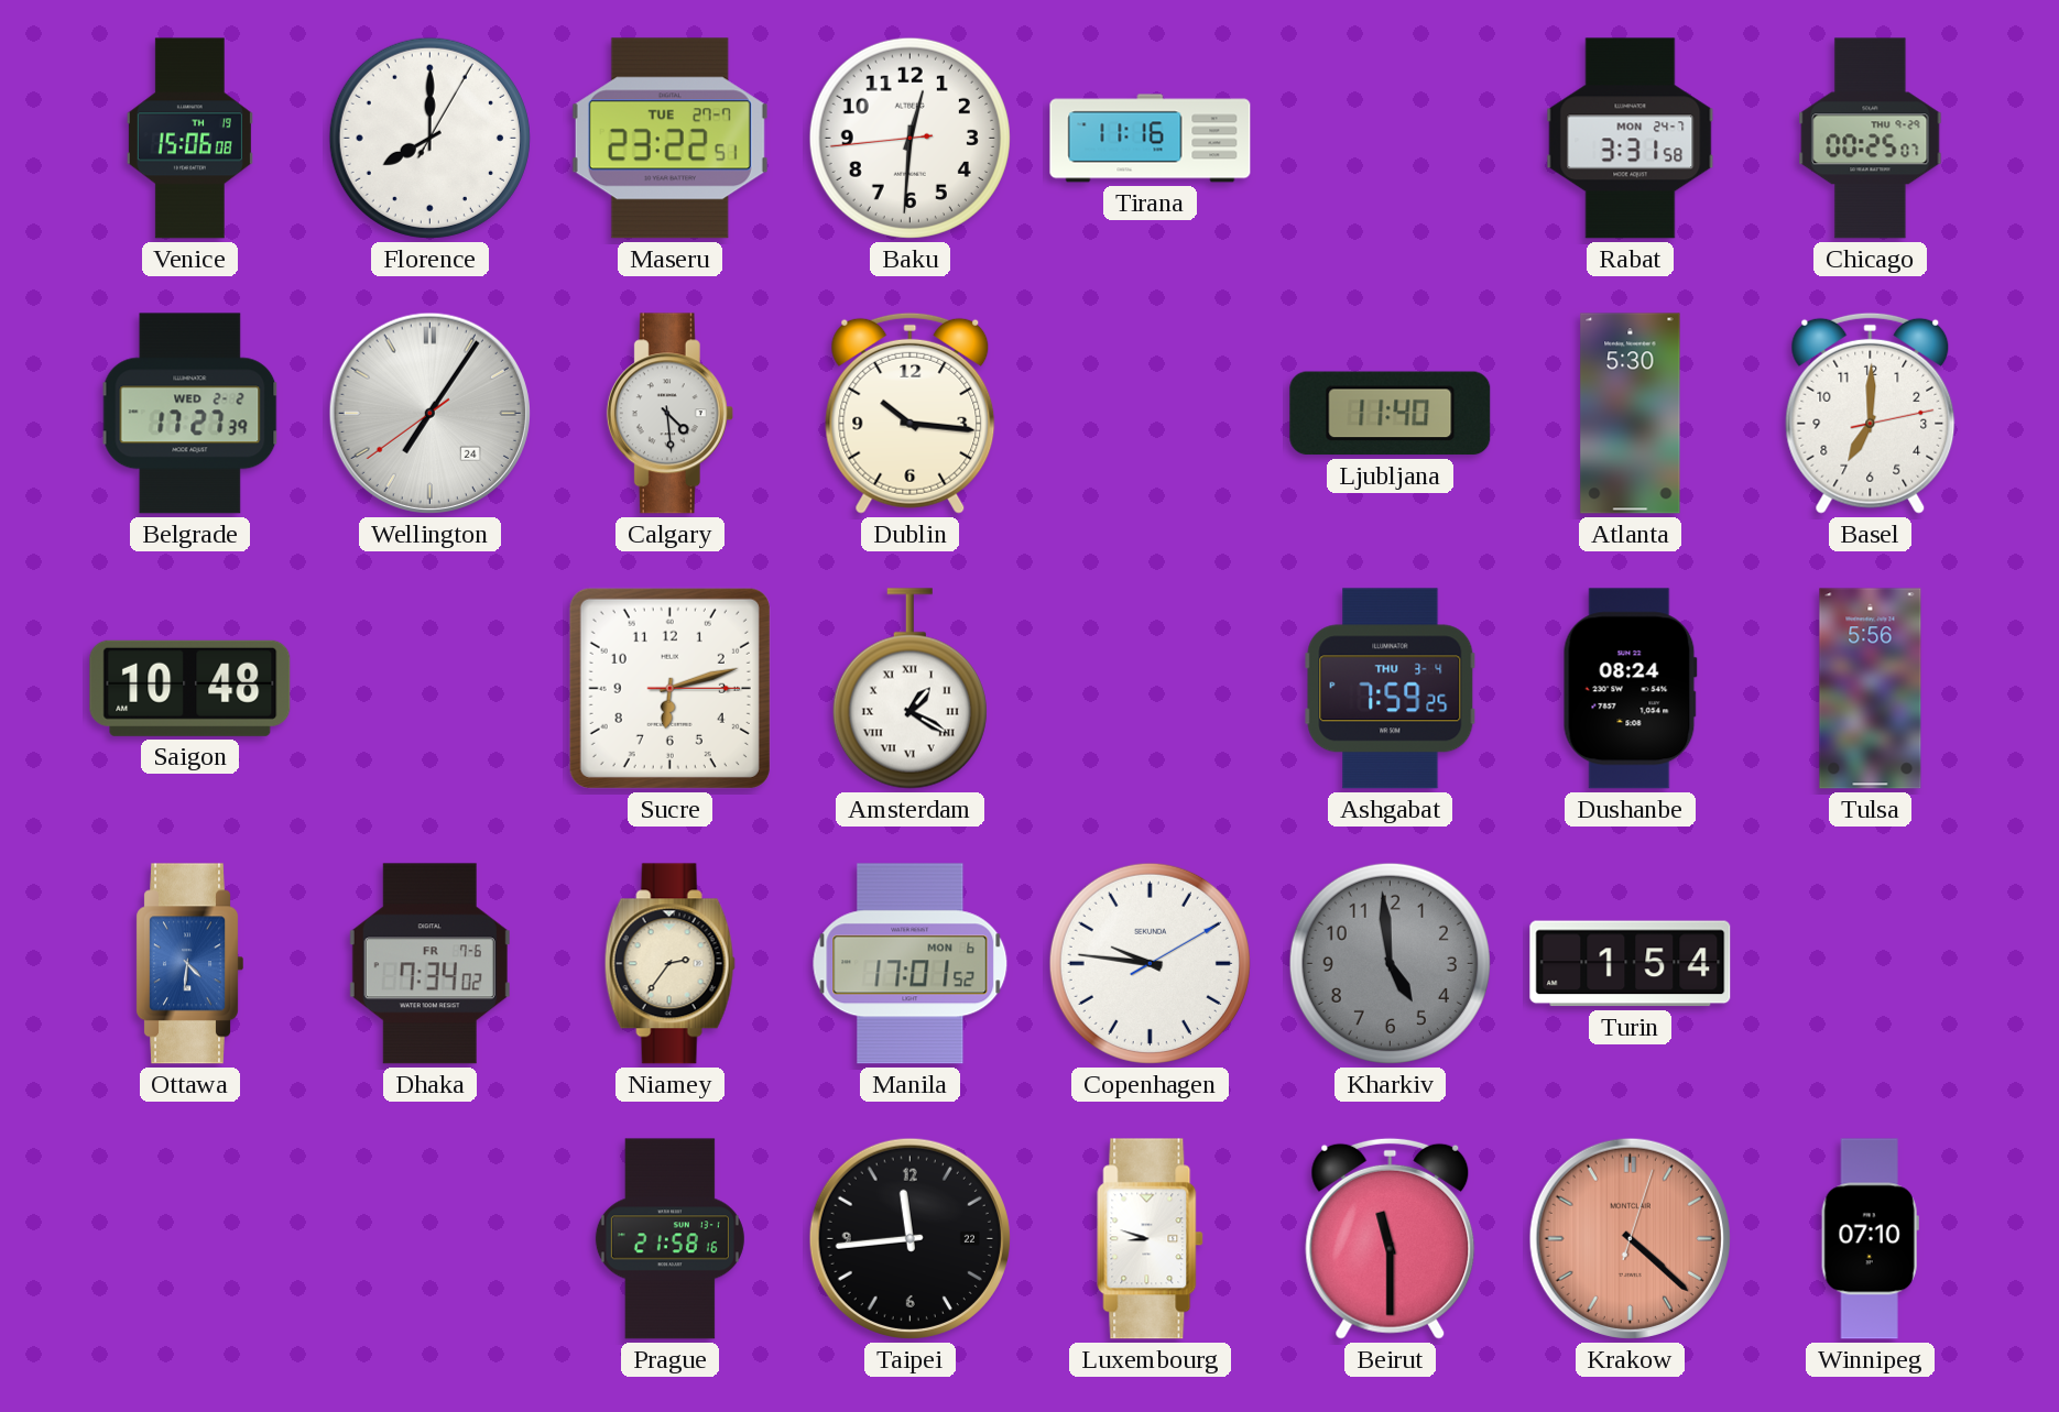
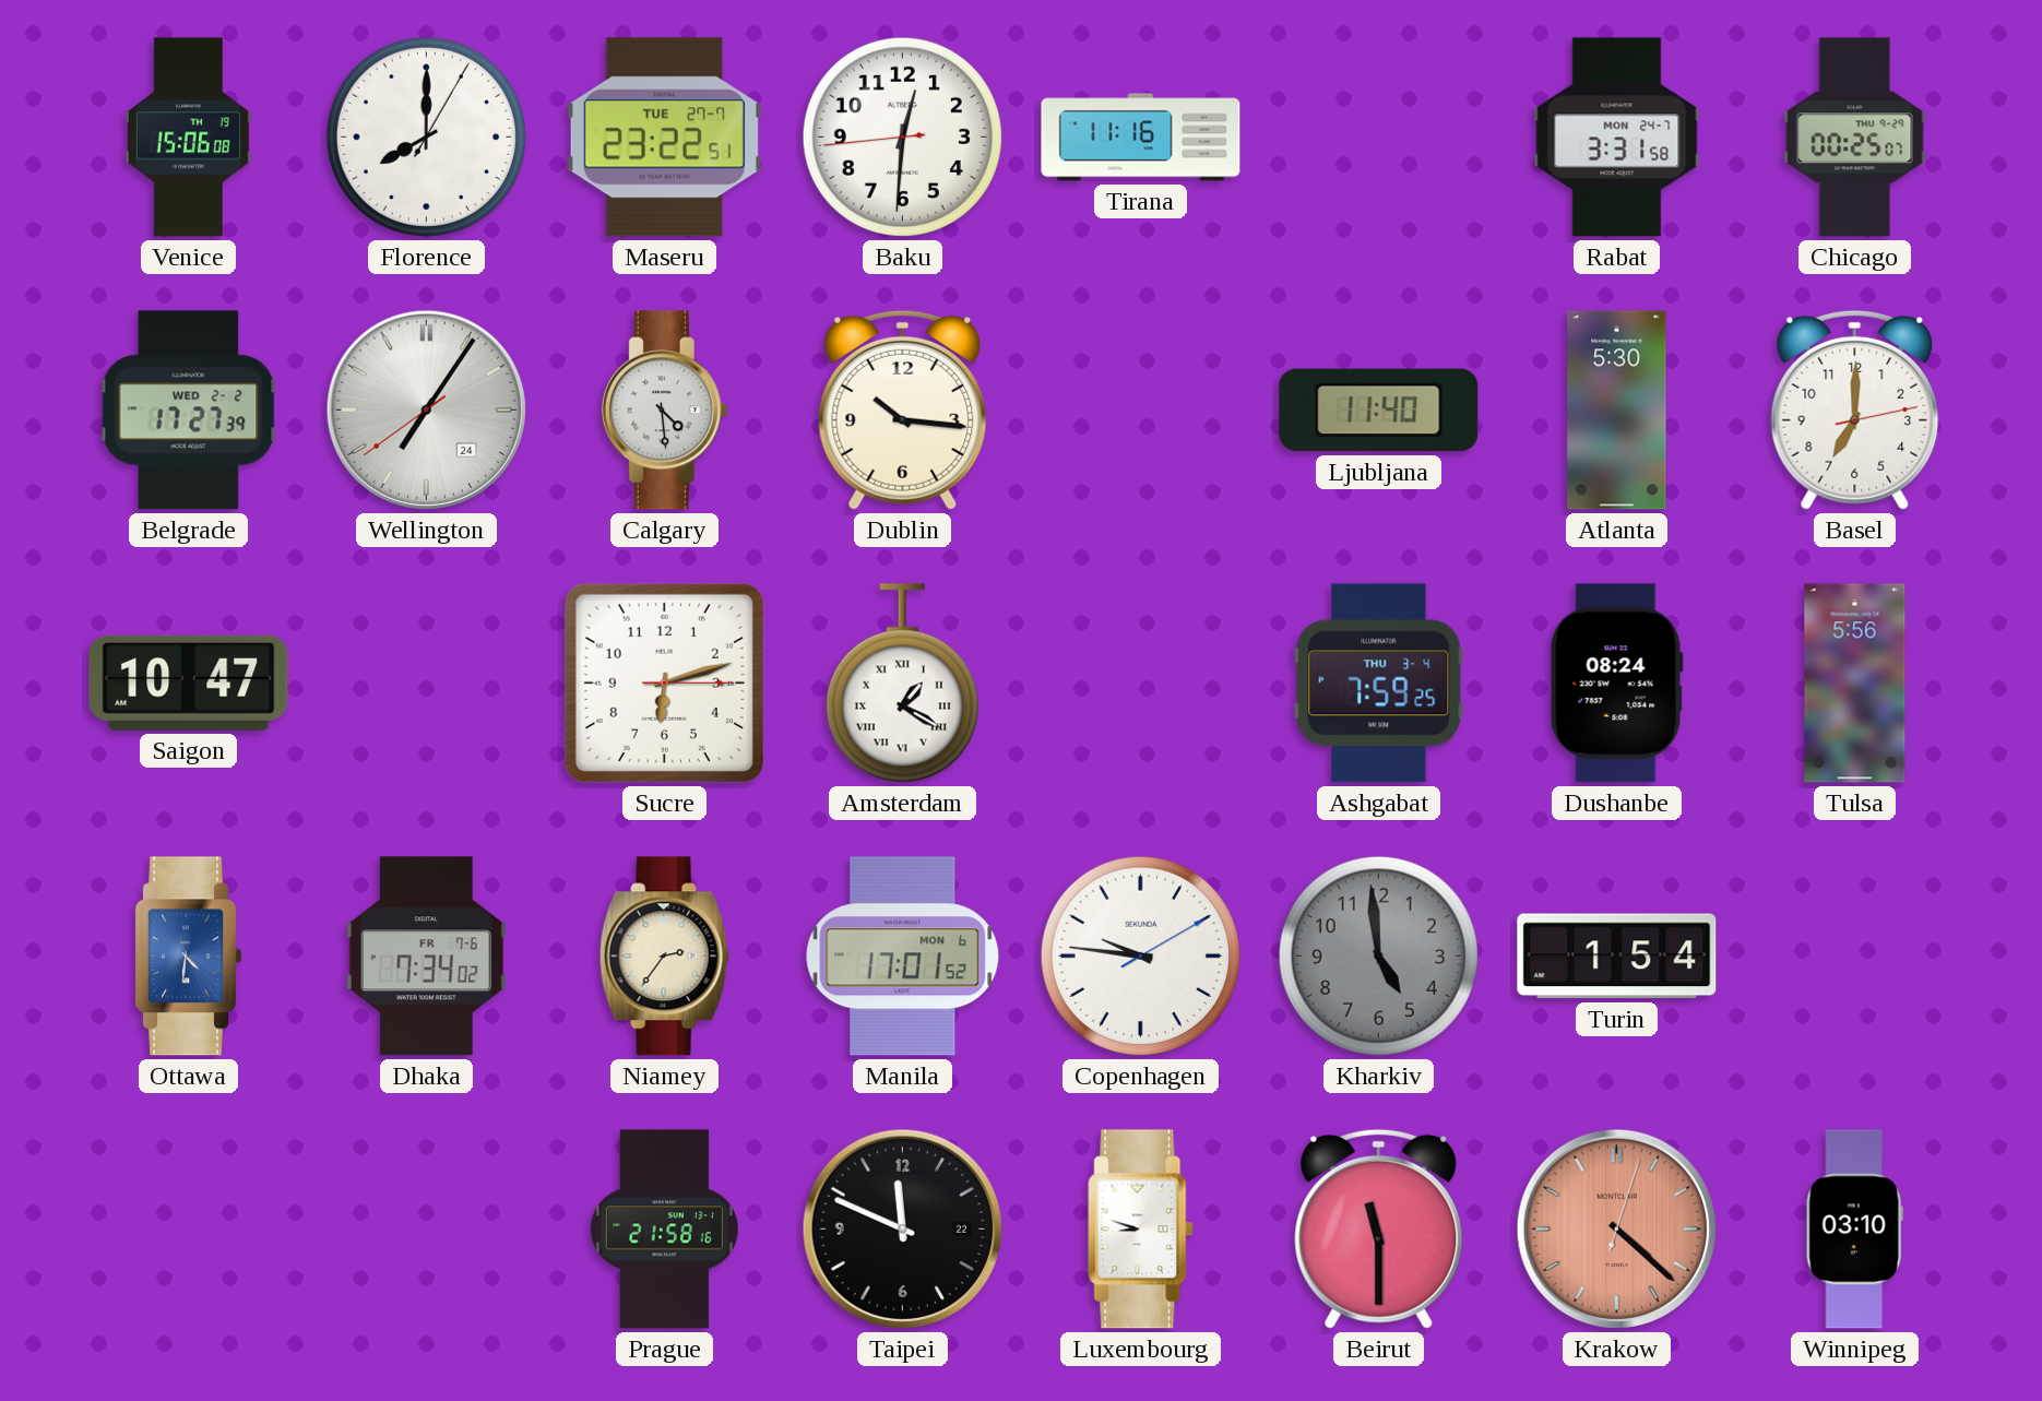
Saigon: 10:48 -> 10:47
Taipei: 11:44 -> 11:49
Winnipeg: 07:10 -> 03:10
